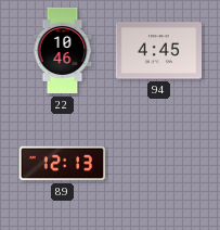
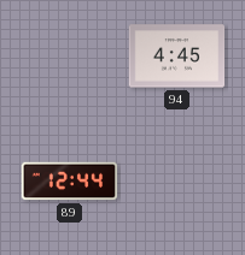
22: 10:46 -> none
89: 12:13 -> 12:44
